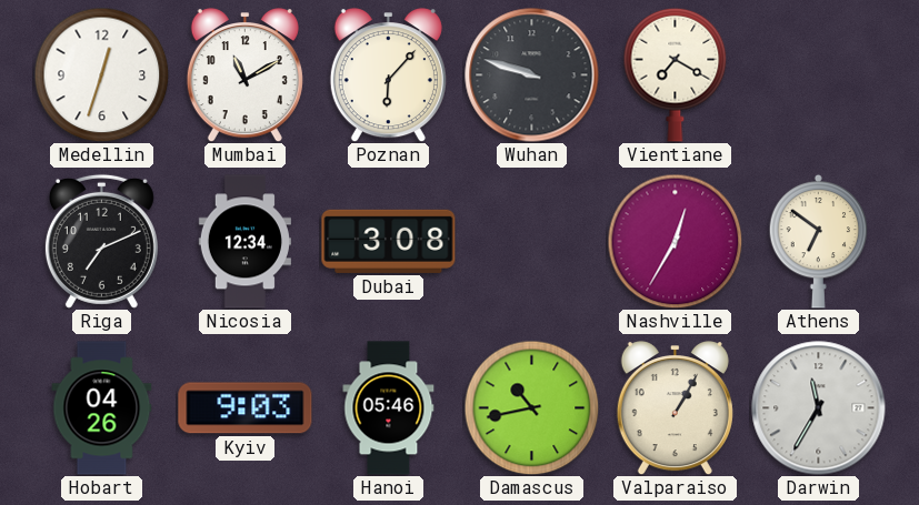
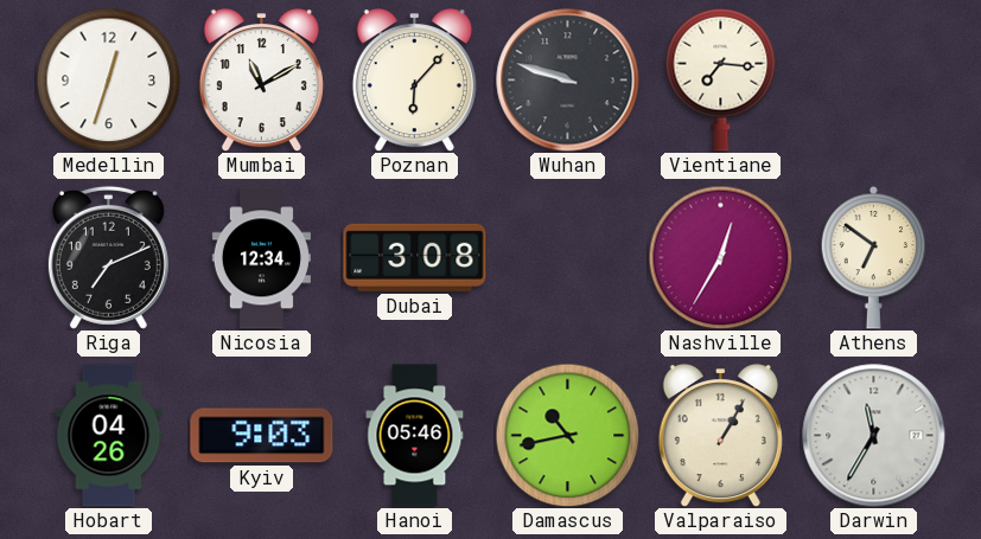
Vientiane: 7:20 -> 7:16
